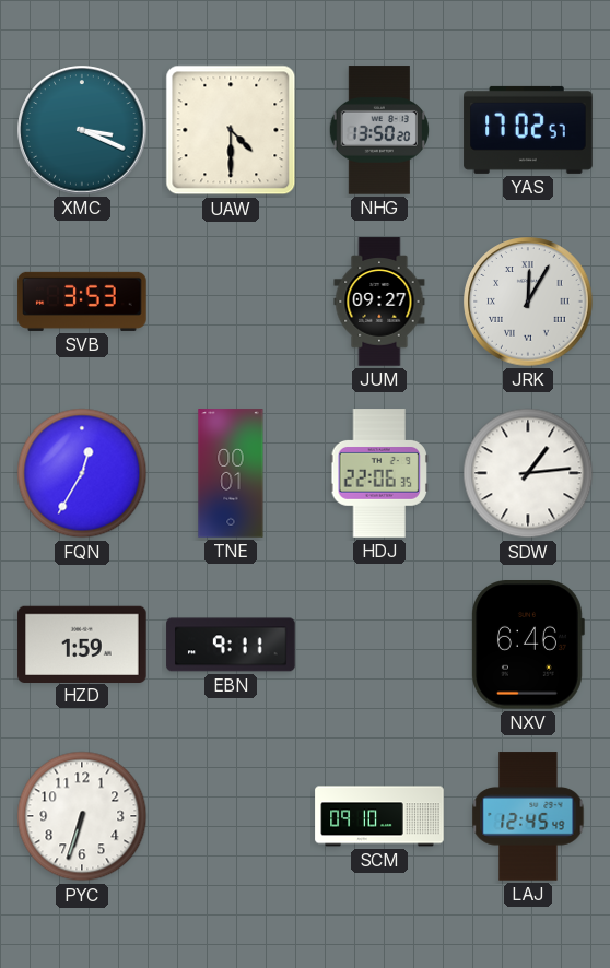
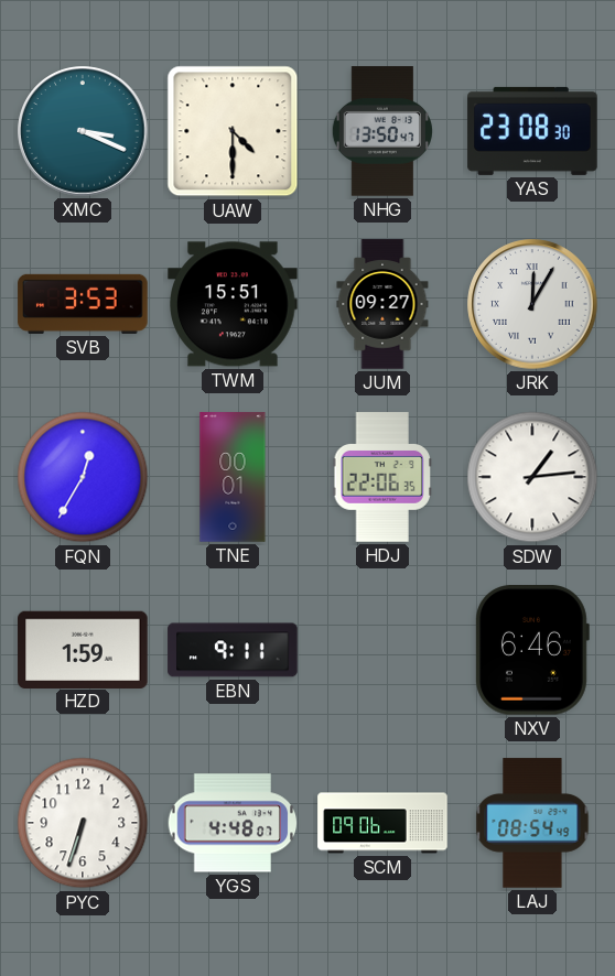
NHG: 13:50:20 -> 13:50:47
YAS: 17:02 -> 23:08
TWM: none -> 15:51
YGS: none -> 4:48
SCM: 09:10 -> 09:06
LAJ: 12:45 -> 08:54
